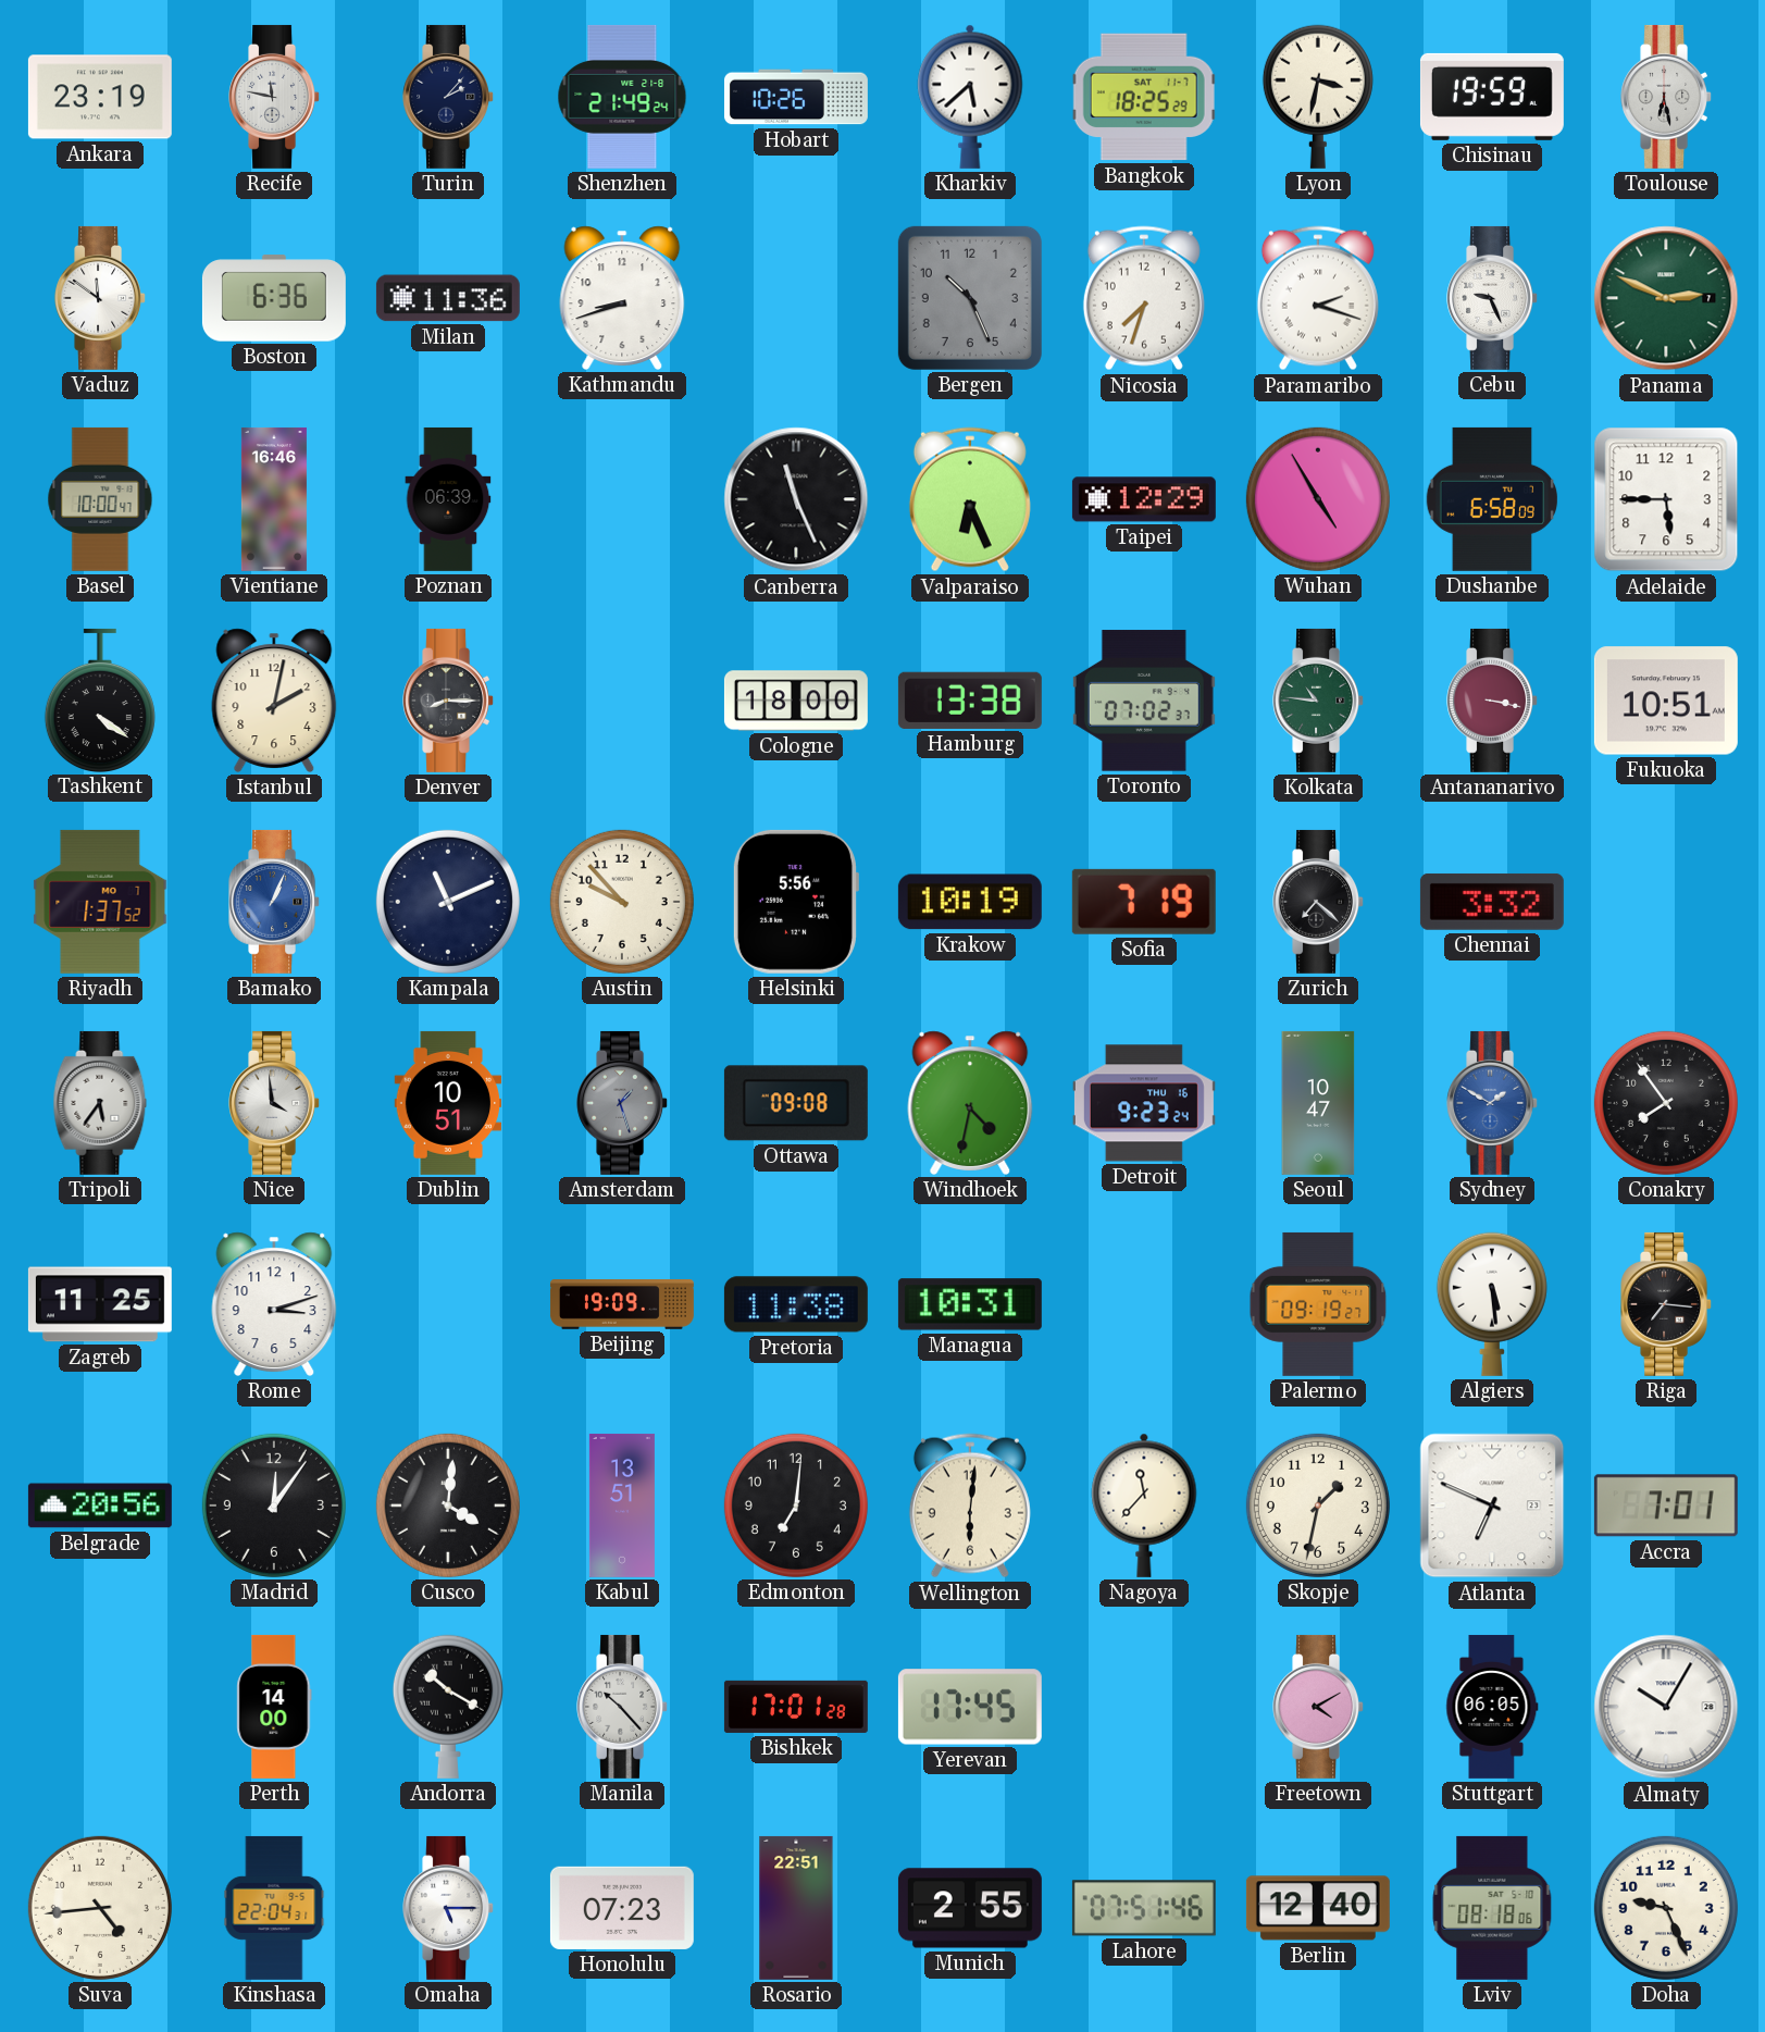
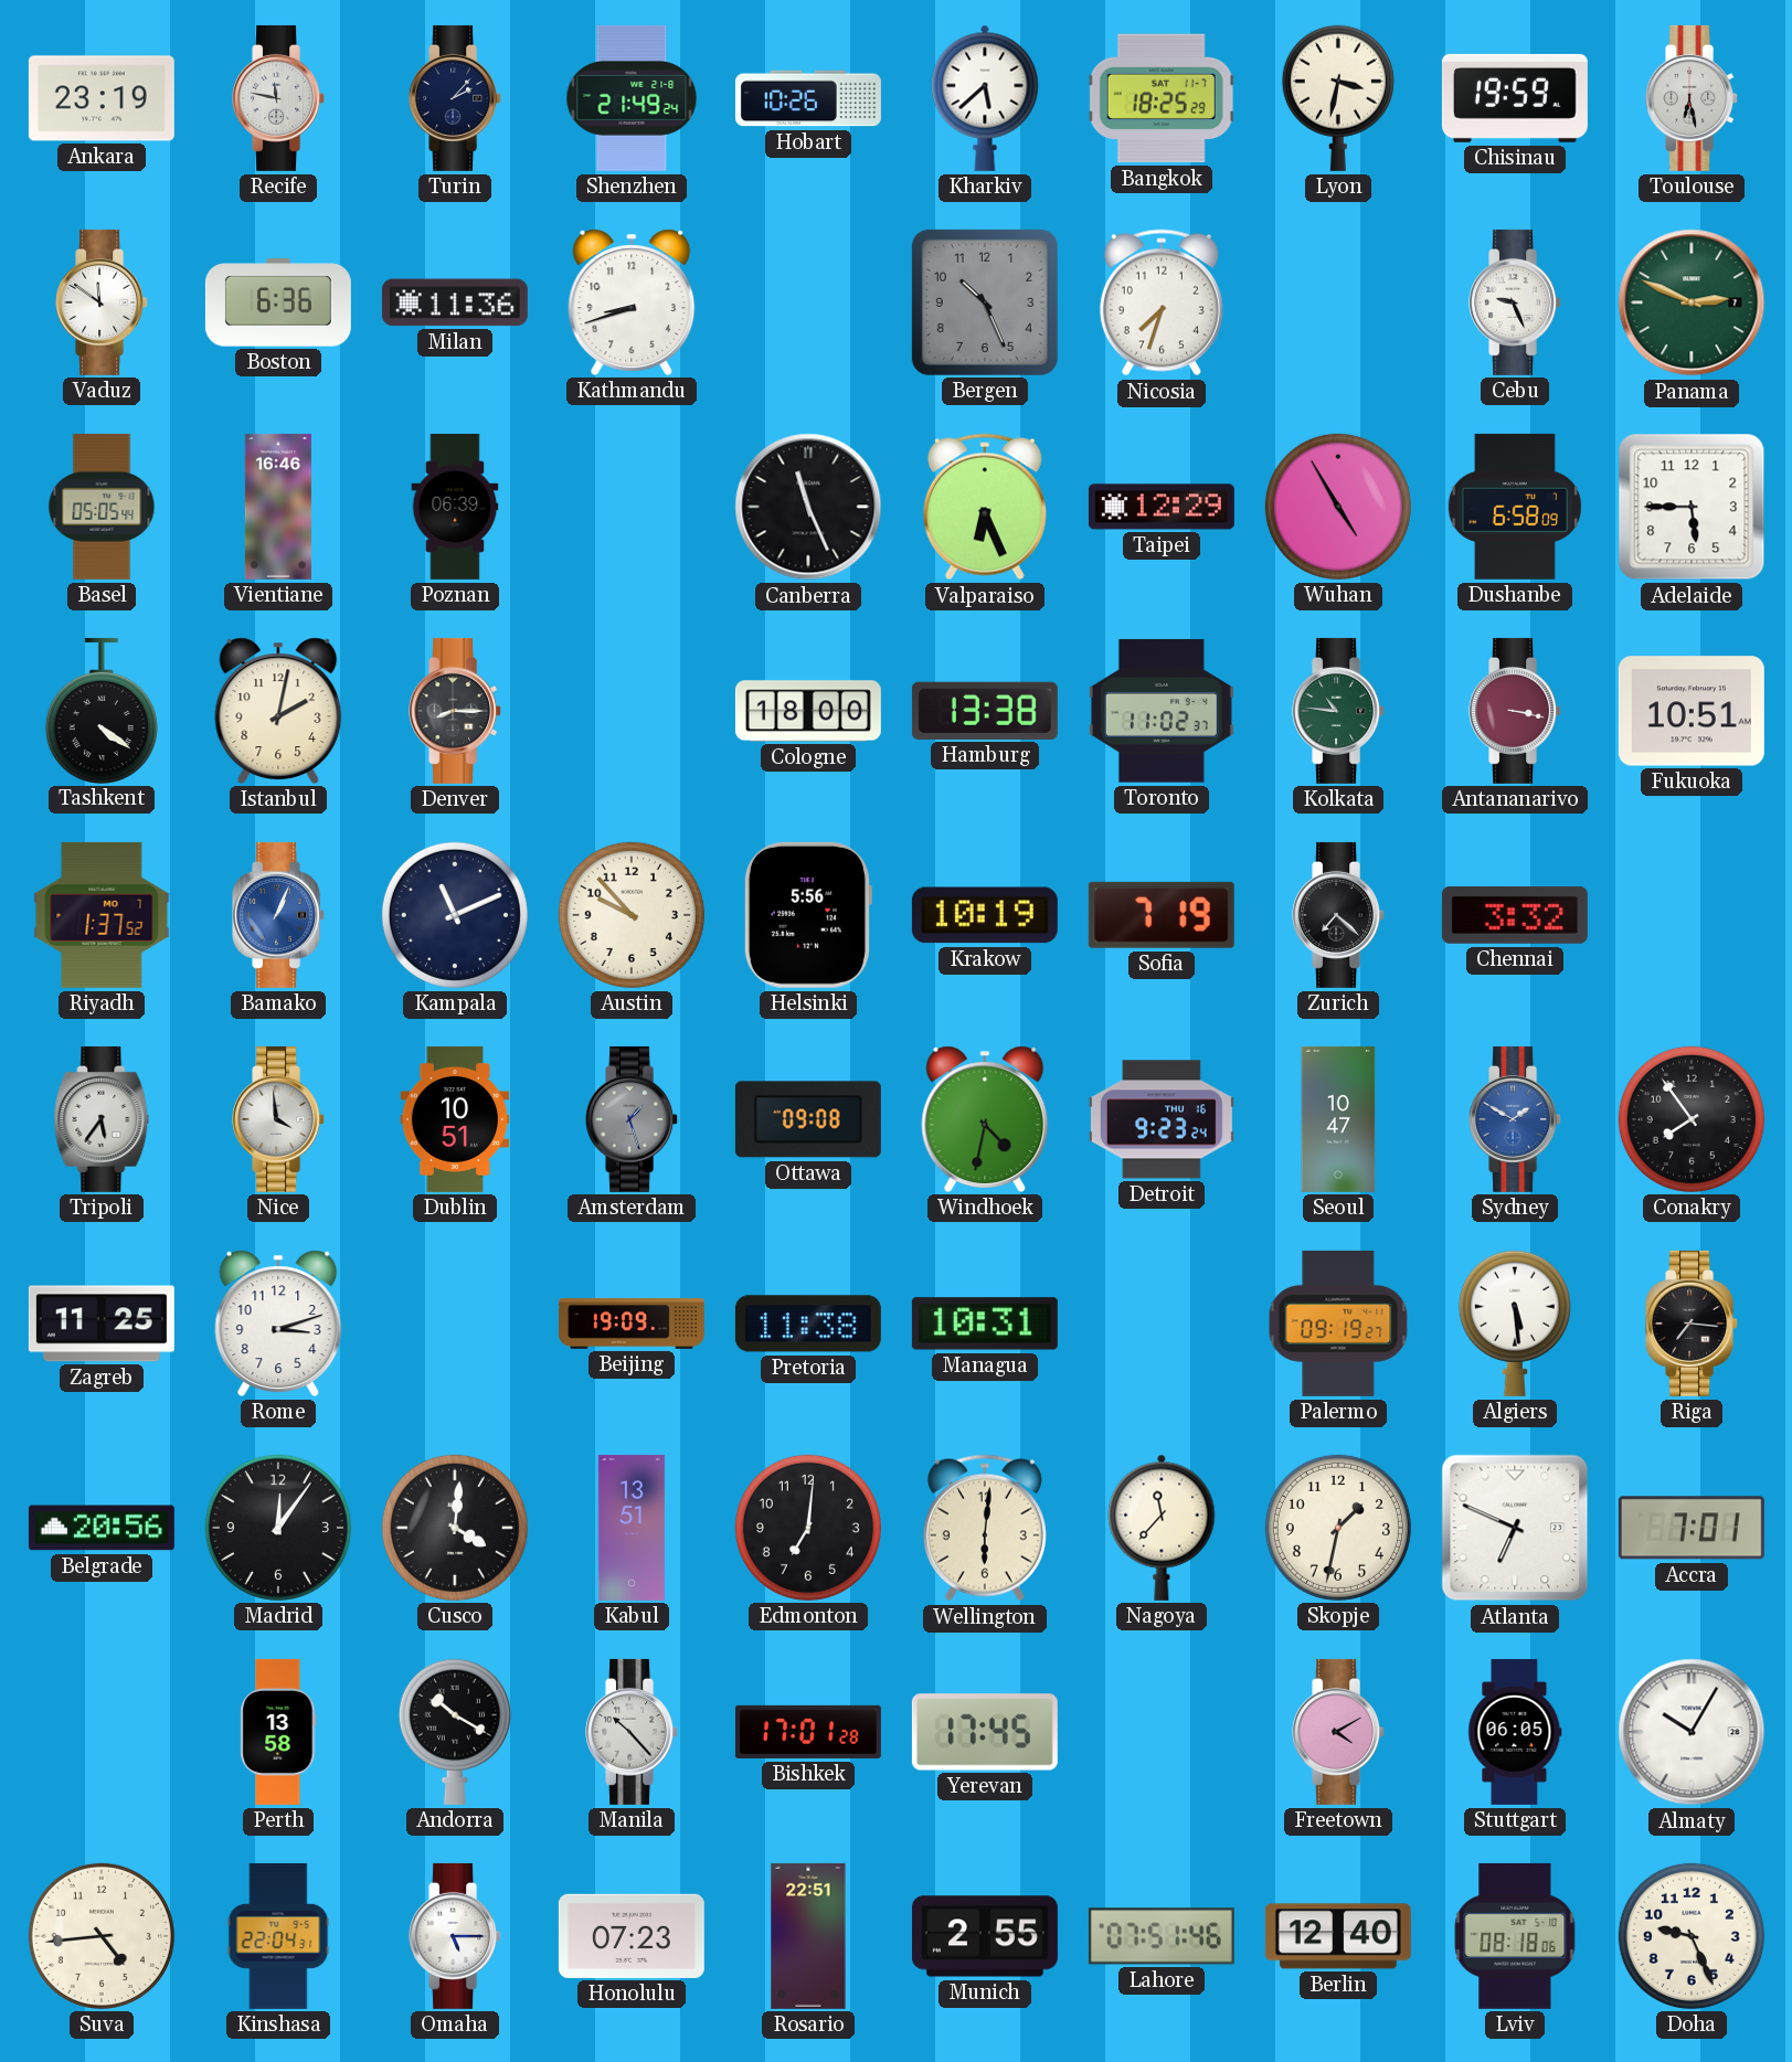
Paramaribo: 2:18 -> none
Basel: 10:00 -> 05:05
Toronto: 07:02 -> 11:02
Perth: 14:00 -> 13:58
